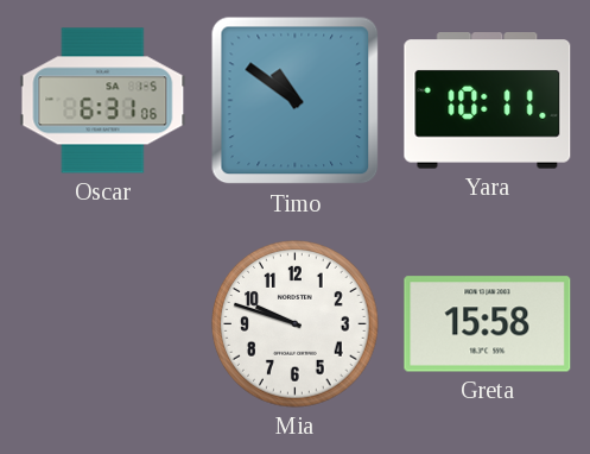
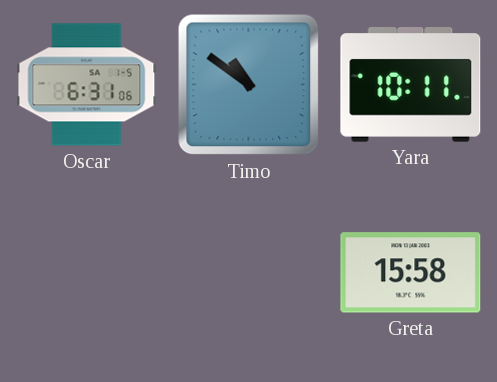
Mia: 9:48 -> none
